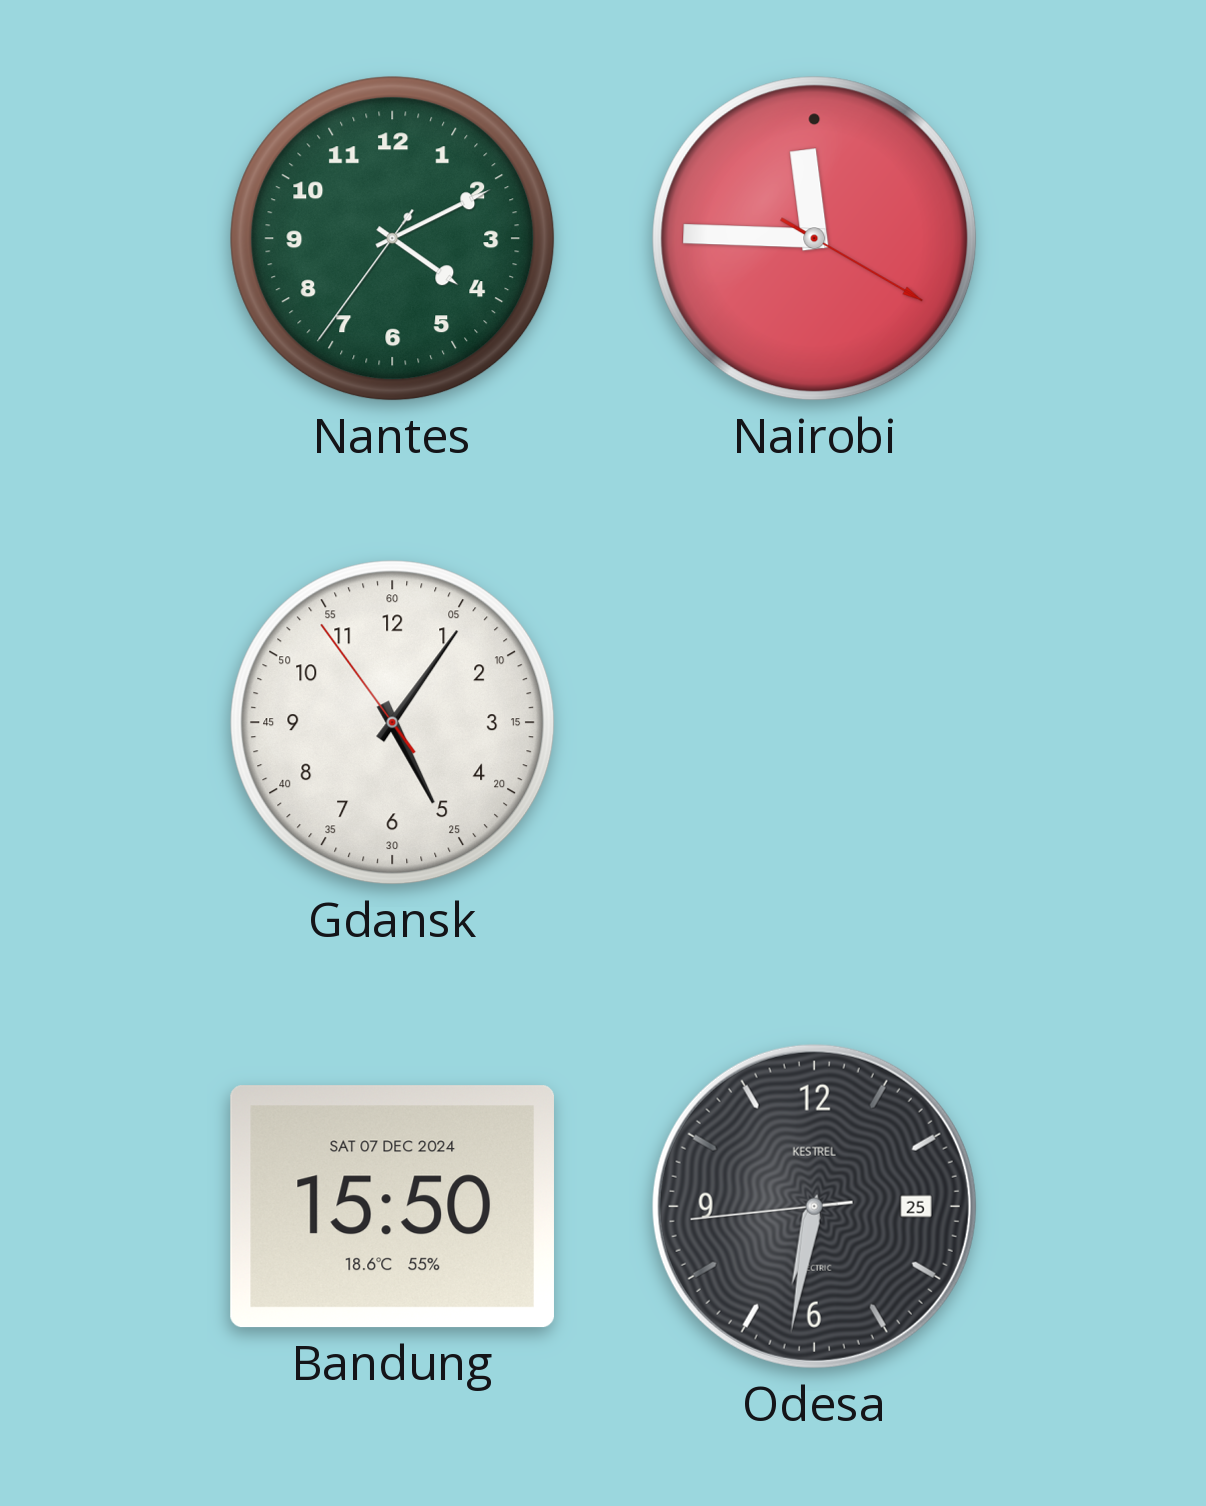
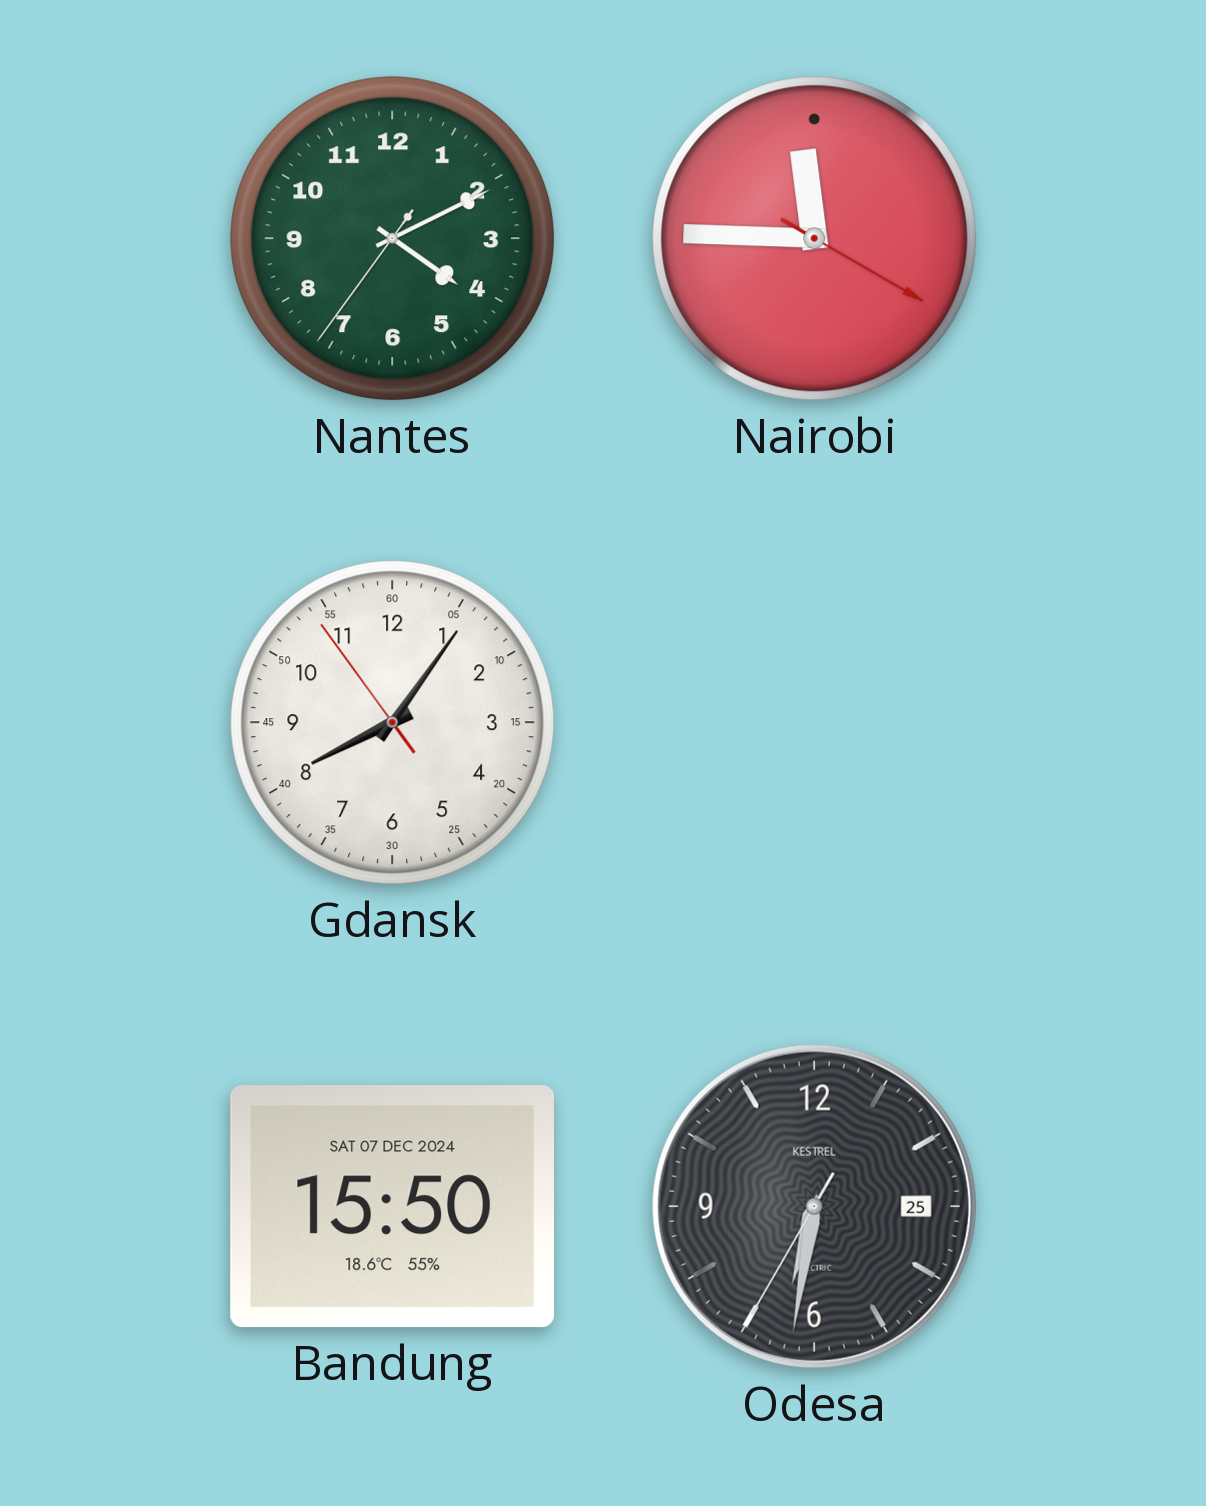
Gdansk: 5:05 -> 8:05
Odesa: 6:31:44 -> 6:31:35
